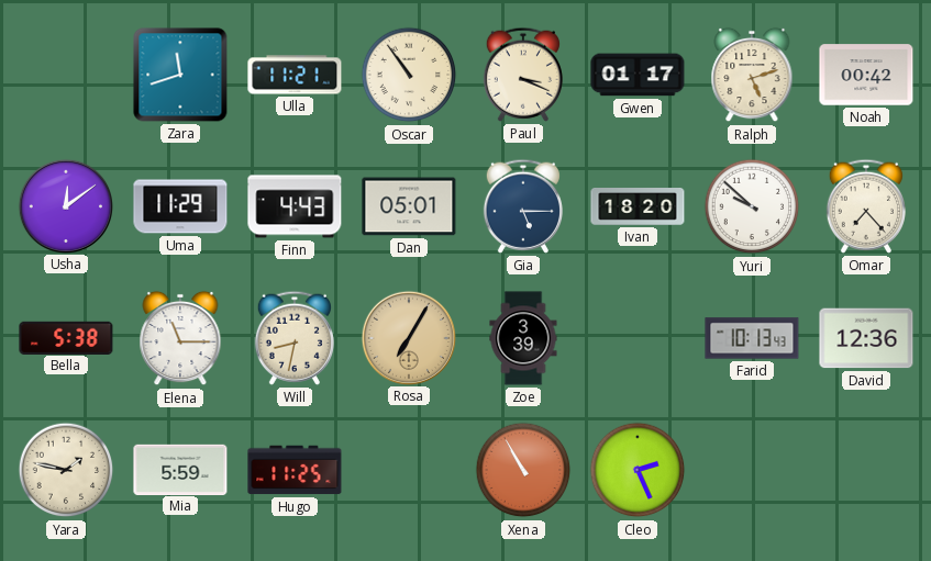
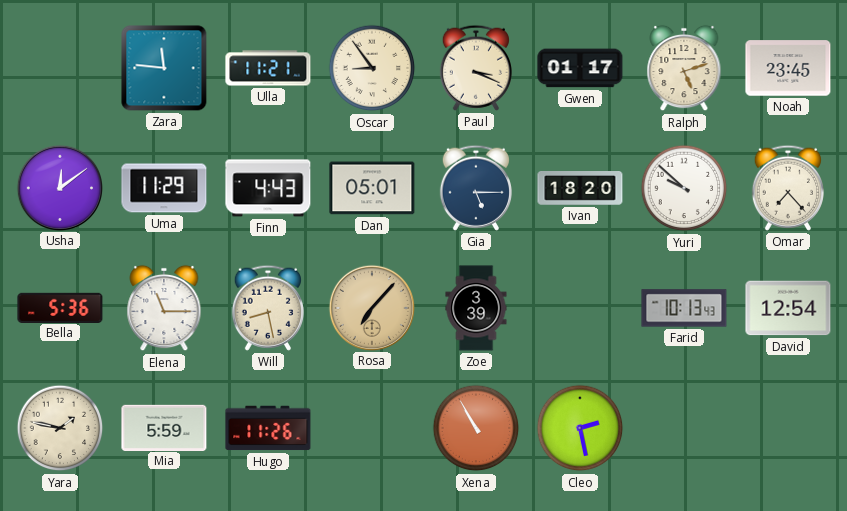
Zara: 11:42 -> 11:46
Oscar: 10:54 -> 8:54
Noah: 00:42 -> 23:45
Bella: 5:38 -> 5:36
Will: 8:32 -> 8:28
Rosa: 7:05 -> 7:07
David: 12:36 -> 12:54
Hugo: 11:25 -> 11:26
Cleo: 2:26 -> 2:28
